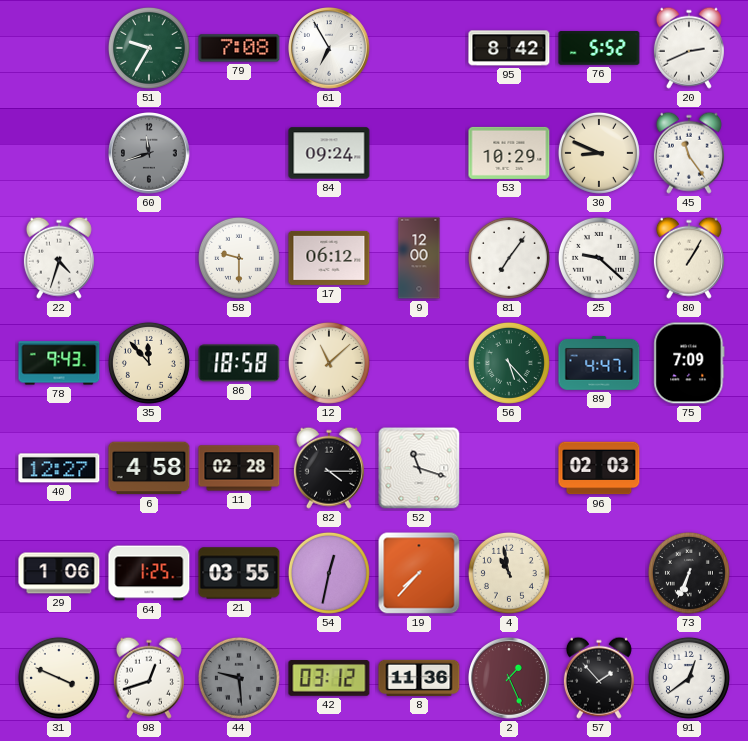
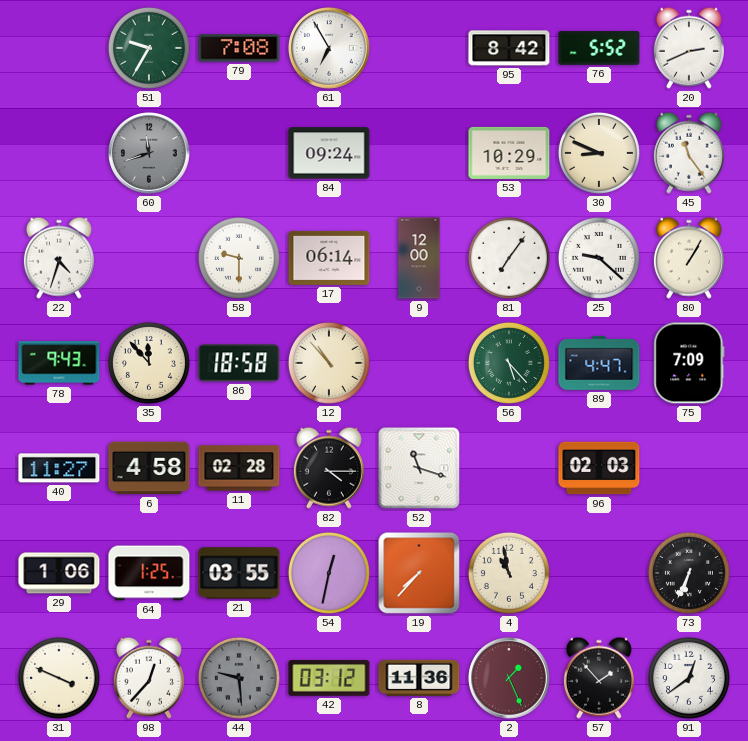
17: 06:12 -> 06:14
12: 11:08 -> 10:53
40: 12:27 -> 11:27
98: 12:42 -> 12:37
